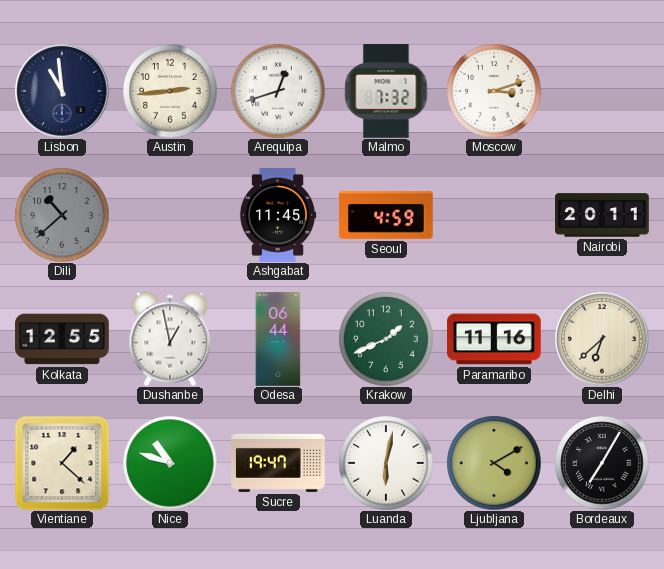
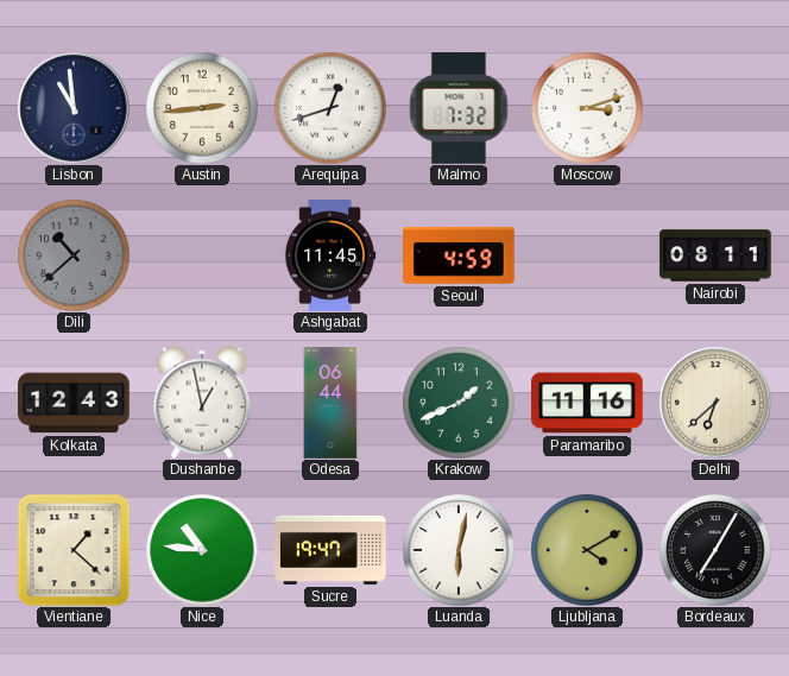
Nairobi: 20:11 -> 08:11
Kolkata: 12:55 -> 12:43
Nice: 10:48 -> 10:46
